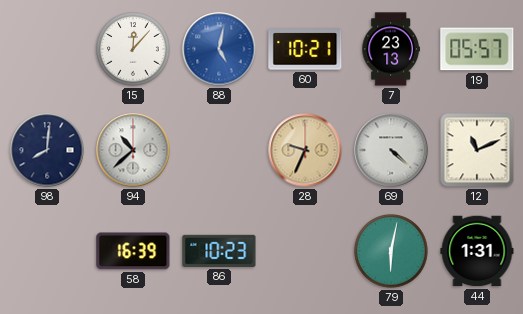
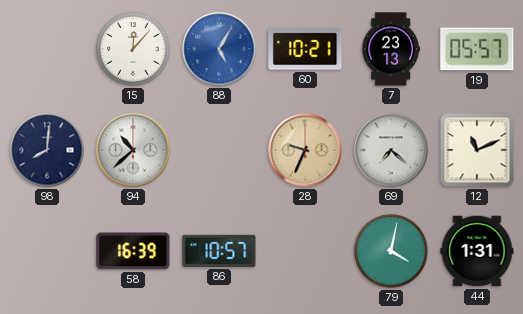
88: 5:02 -> 5:05
69: 4:22 -> 7:22
86: 10:23 -> 10:57
79: 6:02 -> 4:02
